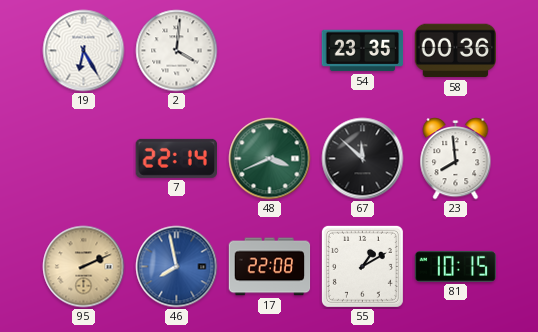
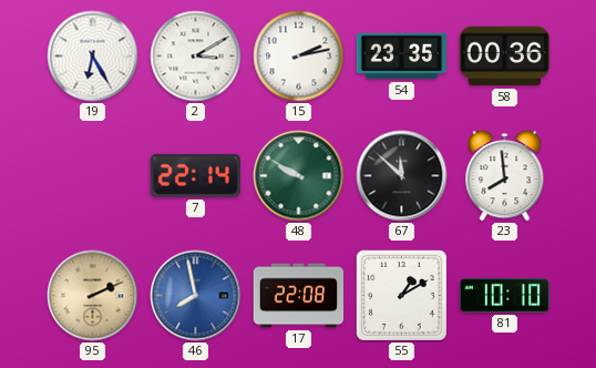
2: 4:01 -> 3:10
15: none -> 2:13
48: 3:41 -> 9:50
81: 10:15 -> 10:10
